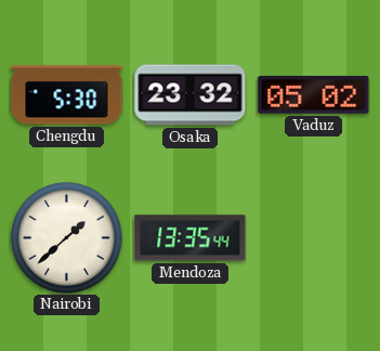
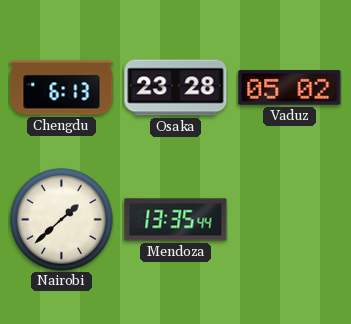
Chengdu: 5:30 -> 6:13
Osaka: 23:32 -> 23:28
